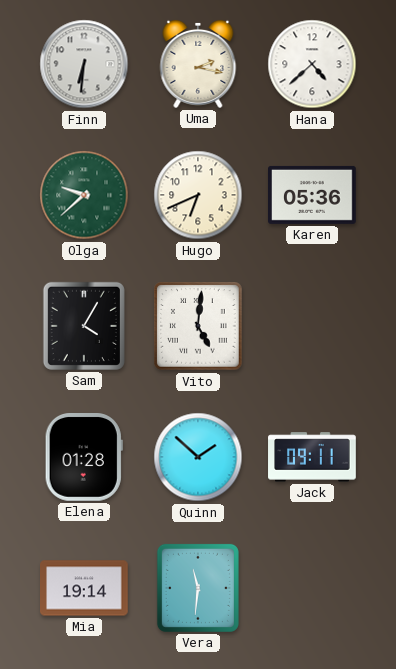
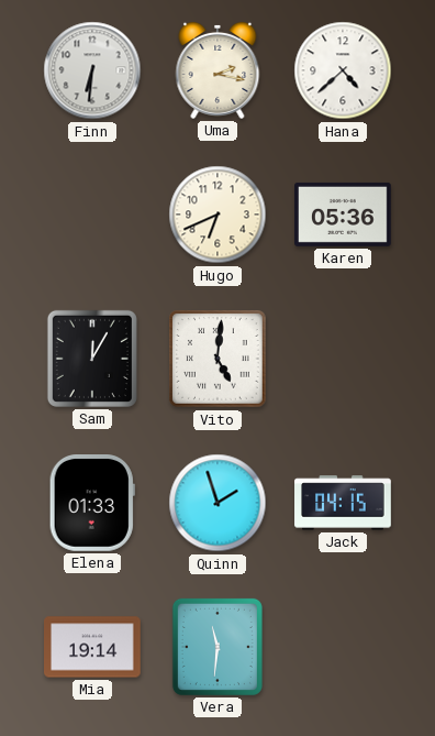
Olga: 9:38 -> none
Sam: 4:05 -> 12:05
Elena: 01:28 -> 01:33
Quinn: 1:52 -> 1:57
Jack: 09:11 -> 04:15
